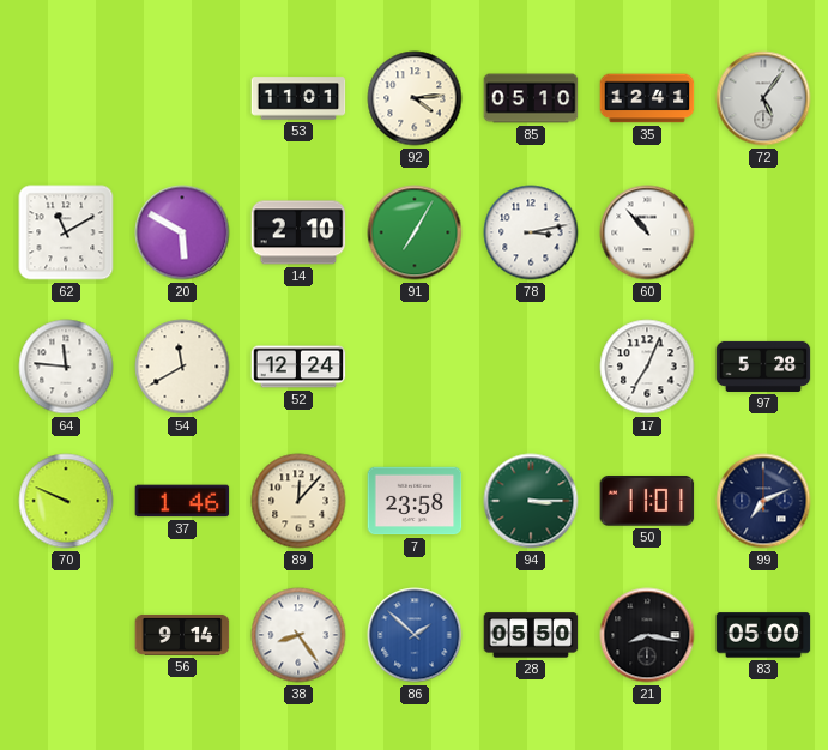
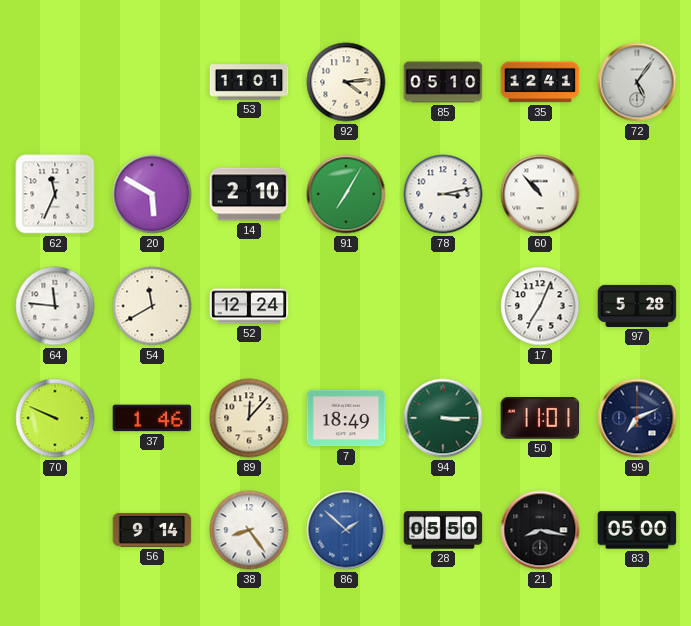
62: 11:10 -> 11:34
7: 23:58 -> 18:49
